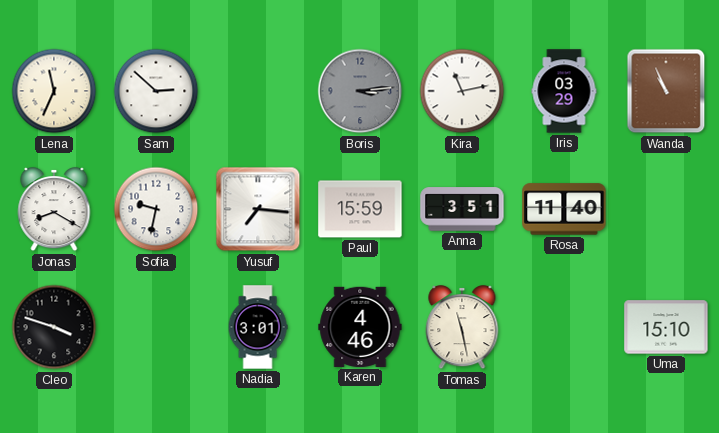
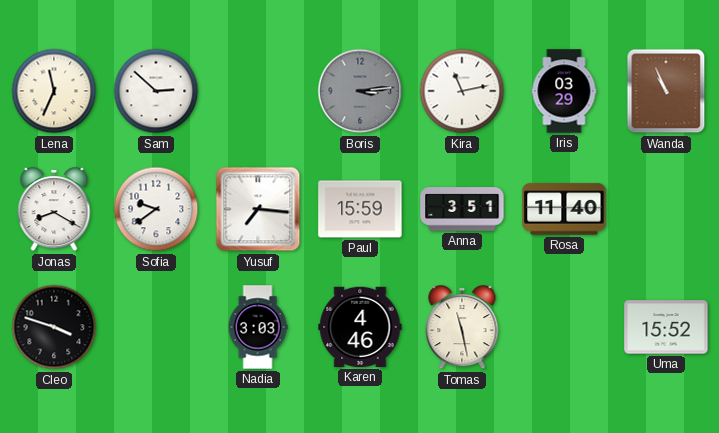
Sofia: 9:32 -> 9:39
Nadia: 3:01 -> 3:03
Uma: 15:10 -> 15:52
